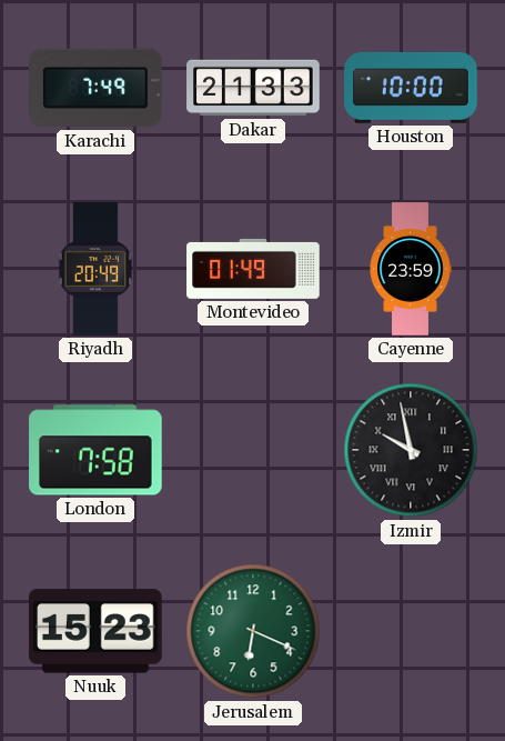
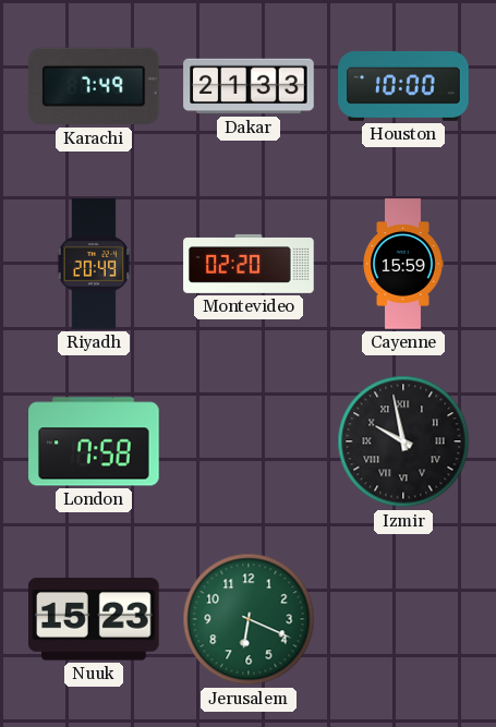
Montevideo: 01:49 -> 02:20
Cayenne: 23:59 -> 15:59
